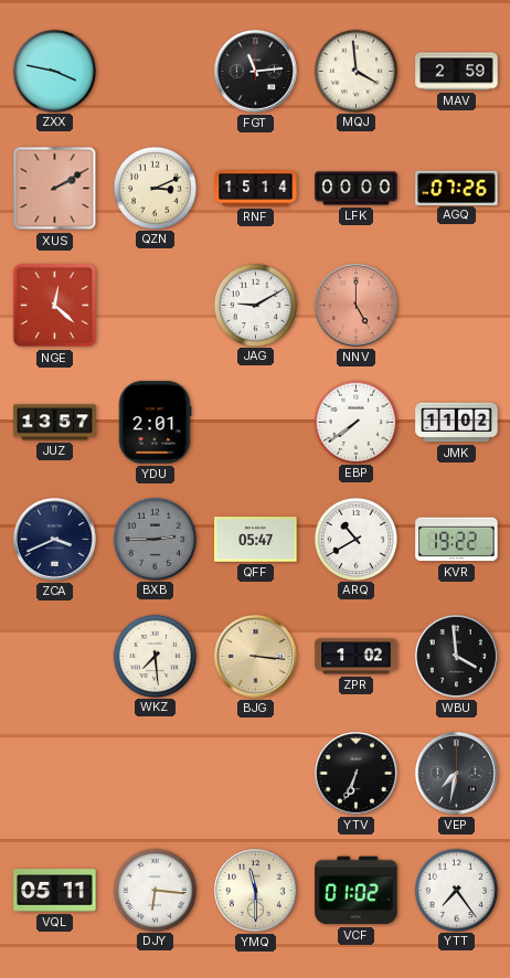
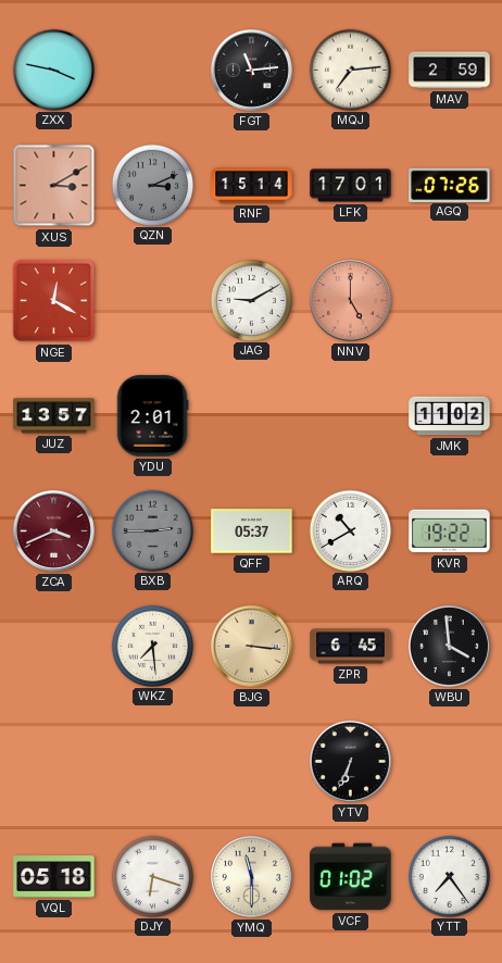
MQJ: 3:59 -> 7:14
XUS: 2:10 -> 3:10
QZN dial: cream -> grey
LFK: 00:00 -> 17:01
NGE: 12:22 -> 12:20
EBP: 7:39 -> none
ZCA dial: navy -> burgundy
QFF: 05:47 -> 05:37
ZPR: 1:02 -> 6:45
VEP: 7:32 -> none
VQL: 05:11 -> 05:18
DJY: 6:16 -> 6:18
